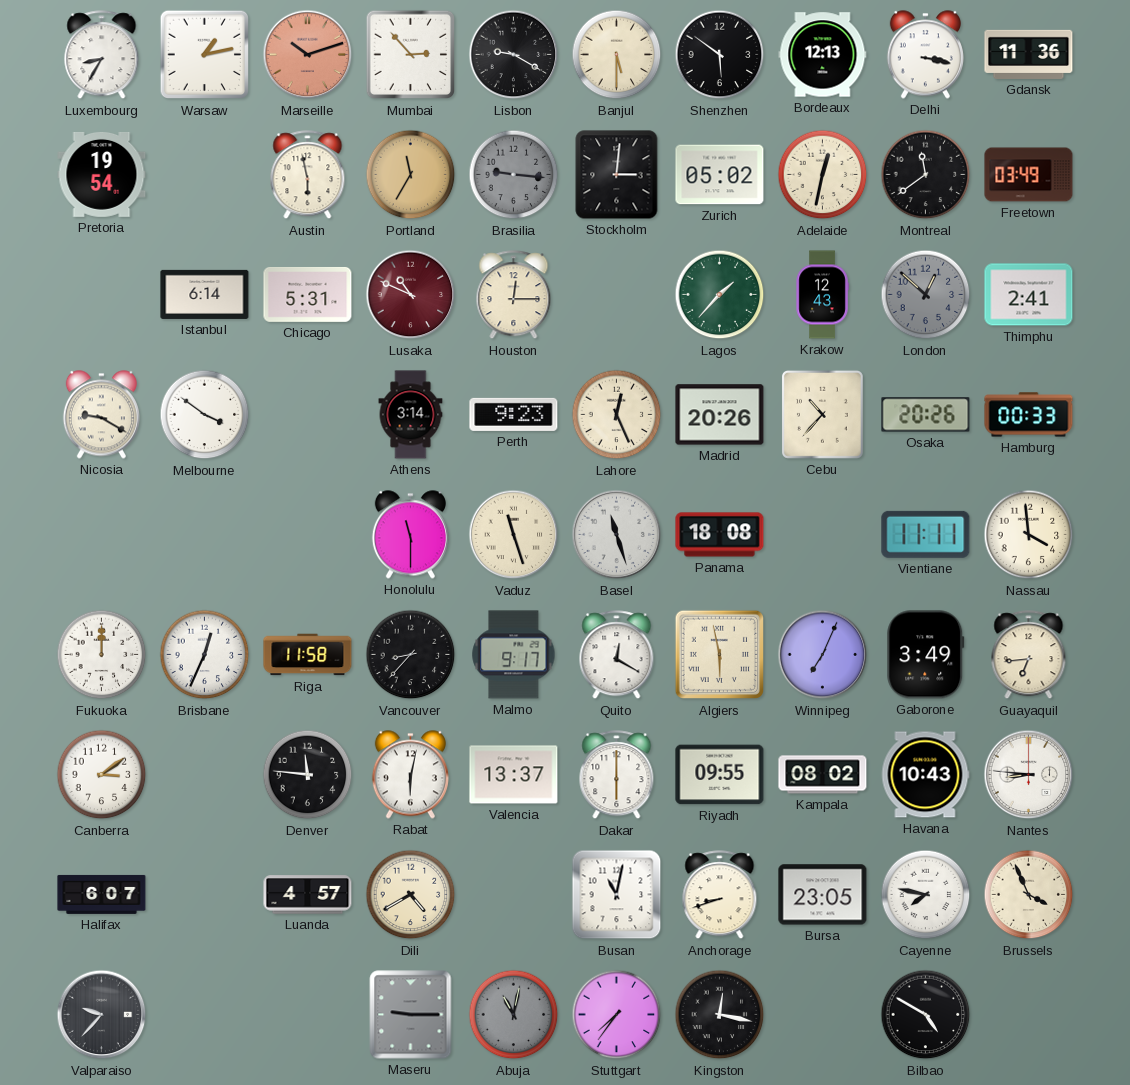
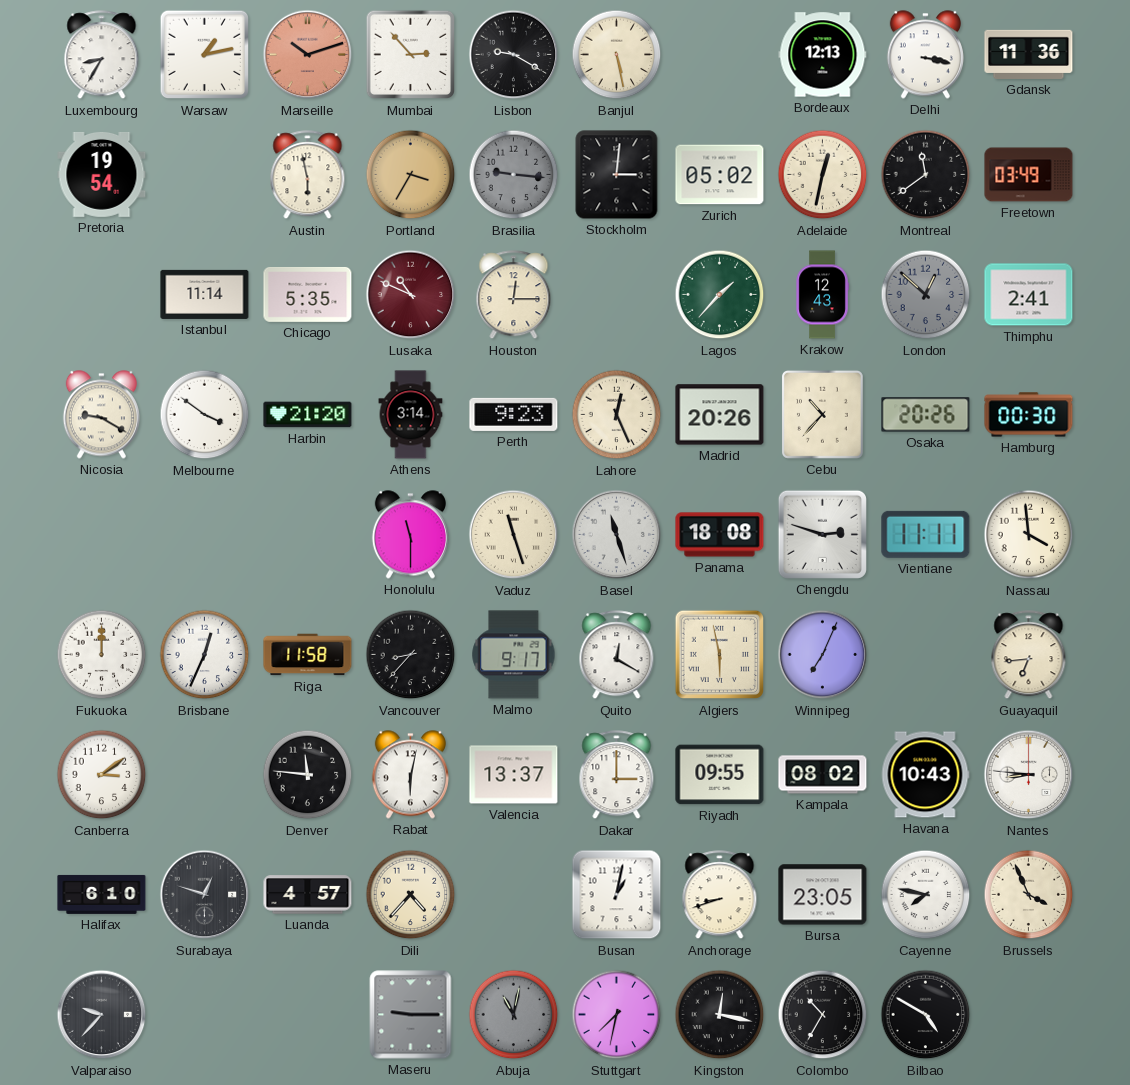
Banjul: 5:30 -> 5:28
Shenzhen: 5:51 -> none
Portland: 11:35 -> 3:35
Istanbul: 6:14 -> 11:14
Chicago: 5:31 -> 5:35
Harbin: none -> 21:20
Hamburg: 00:33 -> 00:30
Chengdu: none -> 2:48
Gaborone: 3:49 -> none
Dakar: 6:00 -> 3:00
Halifax: 6:07 -> 6:10
Surabaya: none -> 12:48
Dili: 4:40 -> 4:37
Busan: 11:02 -> 1:02
Stuttgart: 7:36 -> 7:32
Colombo: none -> 10:35
